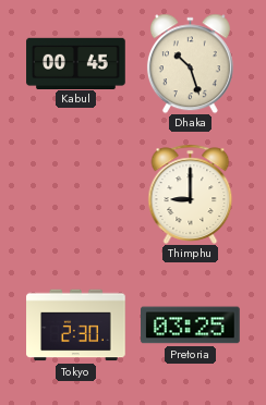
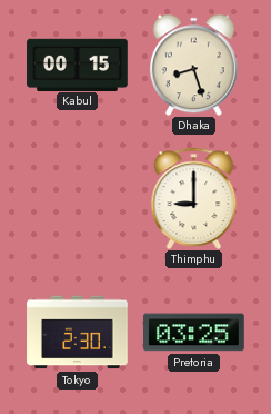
Kabul: 00:45 -> 00:15
Dhaka: 10:27 -> 8:27
